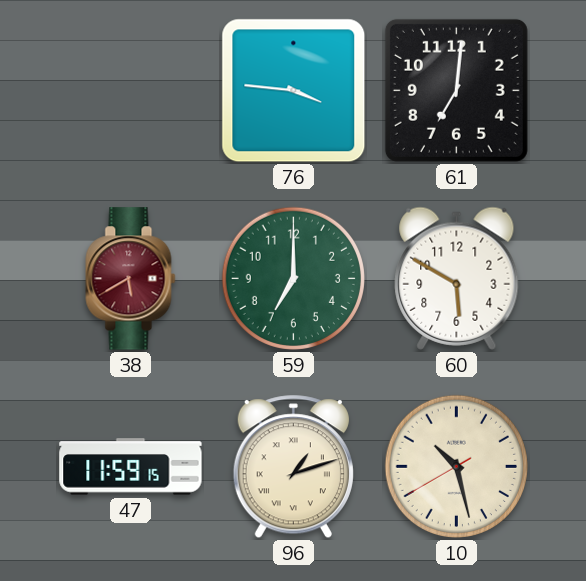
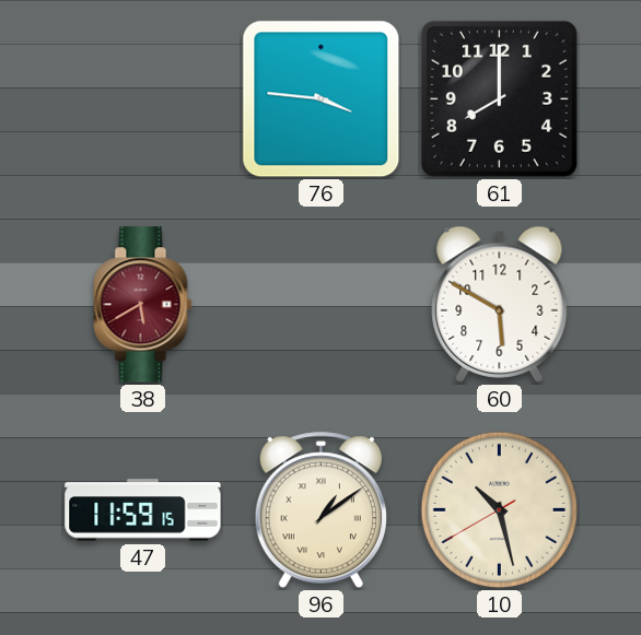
61: 7:01 -> 8:00
59: 7:00 -> none
96: 1:12 -> 1:09
